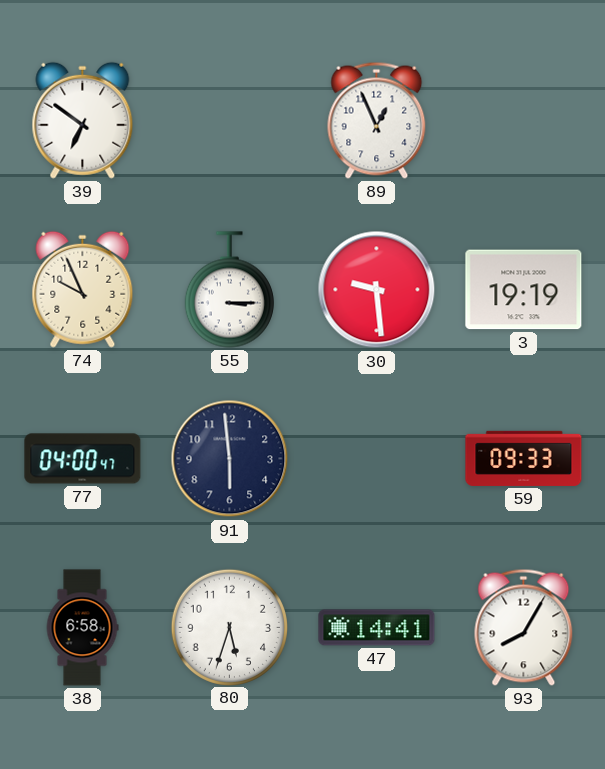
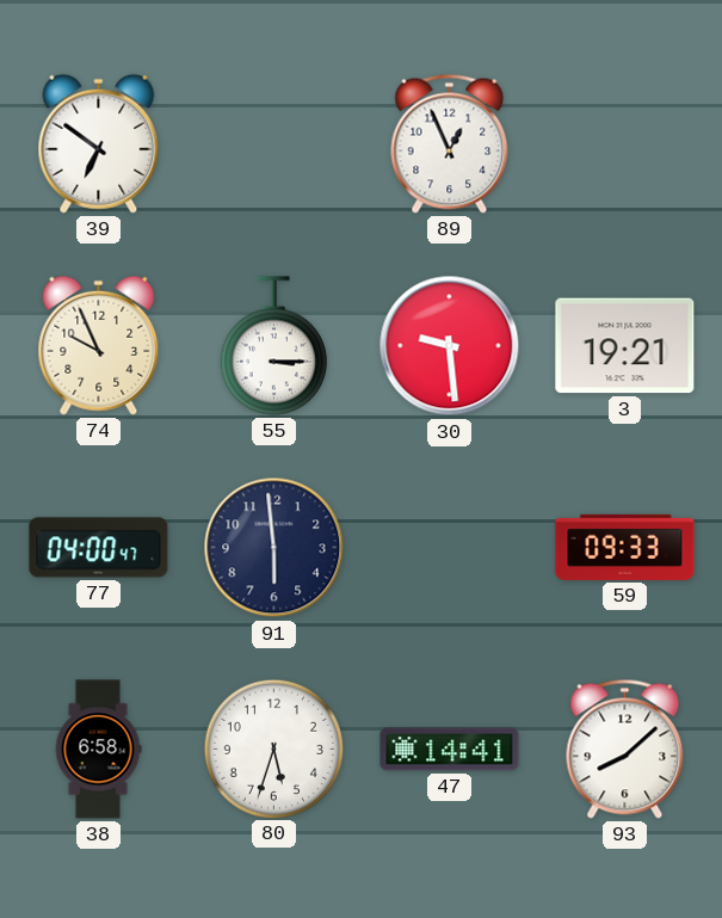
3: 19:19 -> 19:21
93: 8:05 -> 8:08
